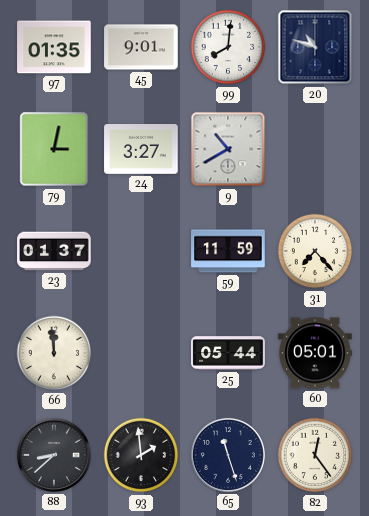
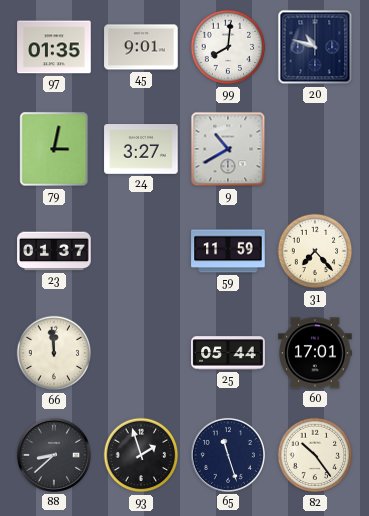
60: 05:01 -> 17:01
93: 1:59 -> 1:57
82: 12:24 -> 10:24
